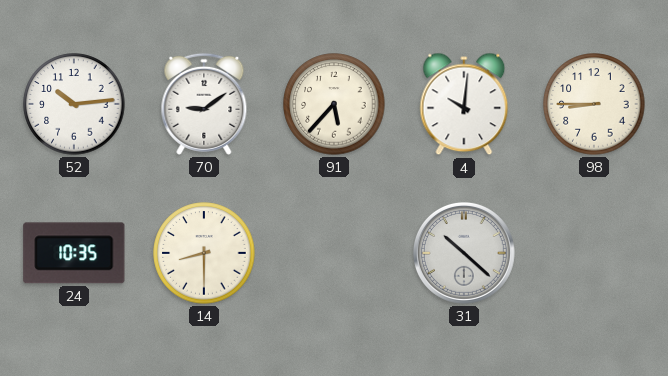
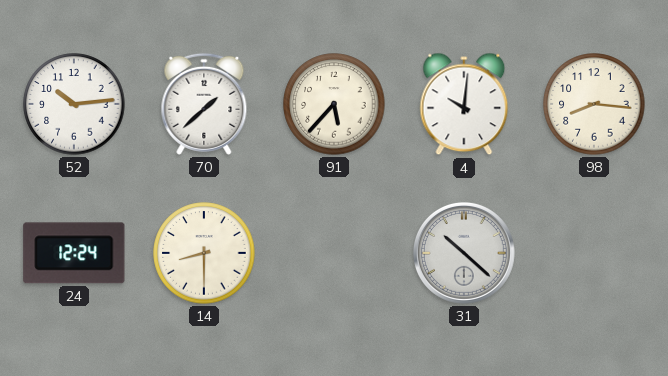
70: 9:09 -> 1:38
98: 8:45 -> 8:16
24: 10:35 -> 12:24
